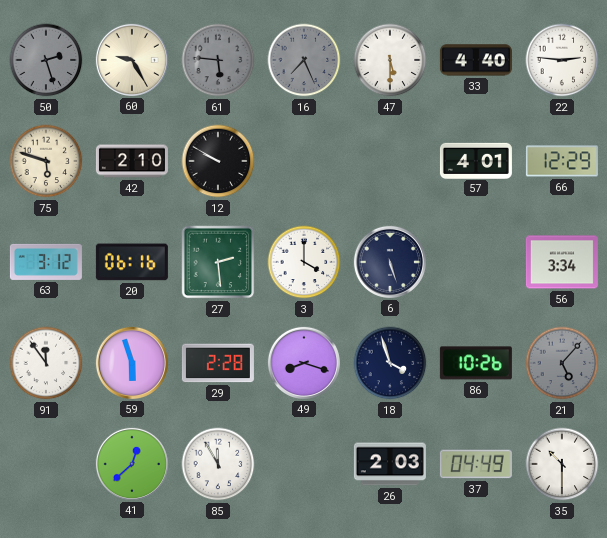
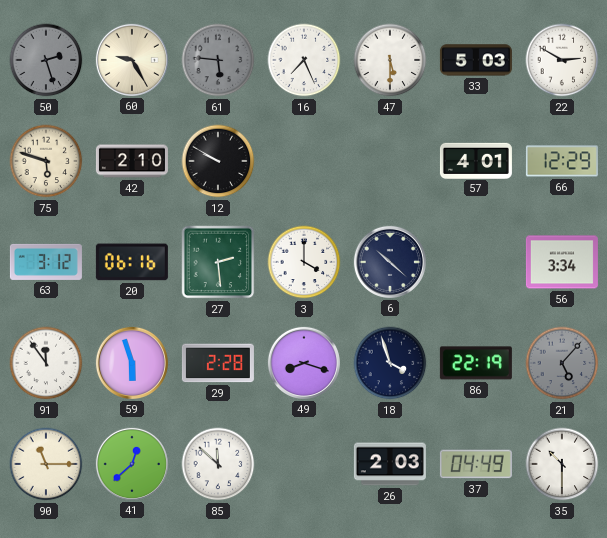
16 dial: grey -> white
33: 4:40 -> 5:03
22: 2:46 -> 2:50
6: 5:27 -> 10:22
86: 10:26 -> 22:19
90: none -> 11:15
85: 11:55 -> 11:52
